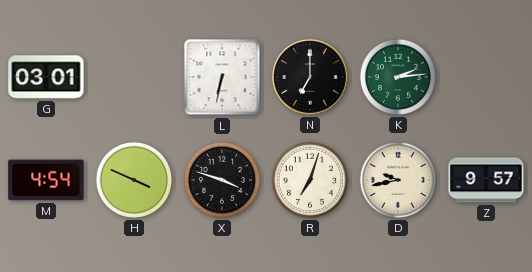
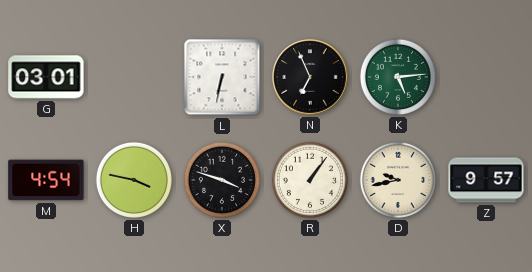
N: 7:00 -> 6:56
K: 2:14 -> 5:14
H: 3:49 -> 3:47
R: 7:03 -> 1:06
